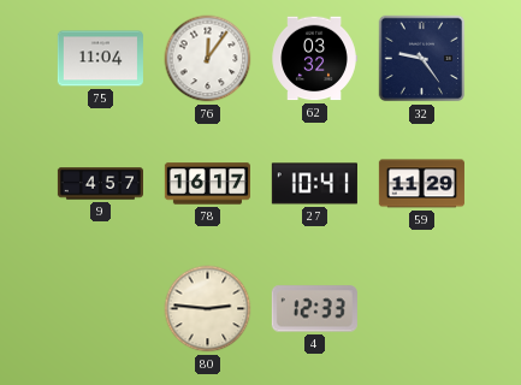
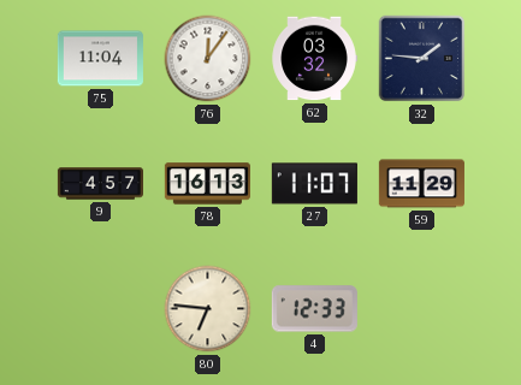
32: 9:24 -> 1:46
78: 16:17 -> 16:13
27: 10:41 -> 11:07
80: 2:46 -> 6:46
